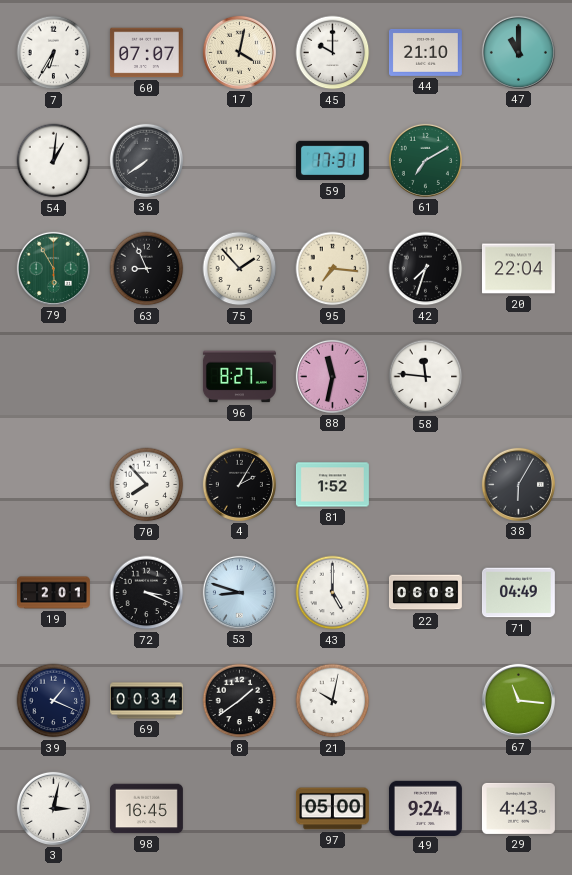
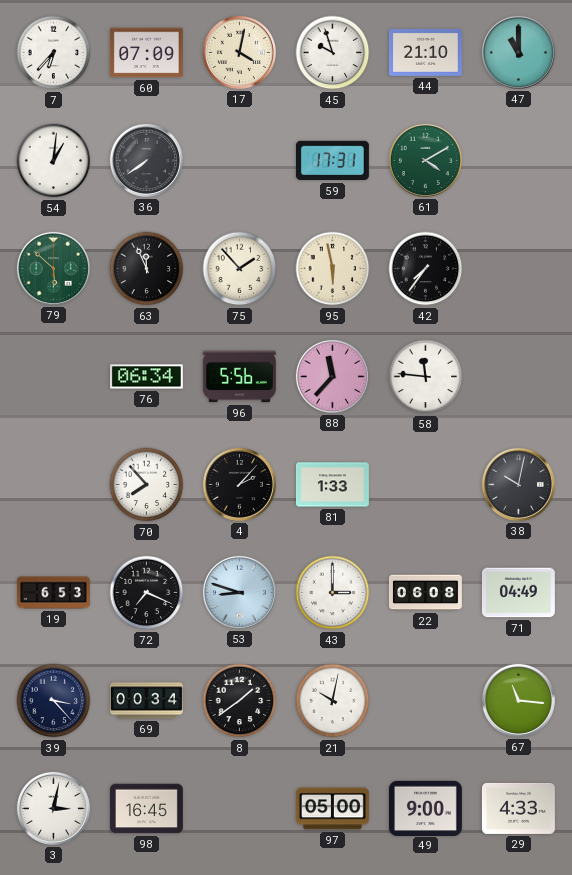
7: 6:35 -> 6:37
60: 07:07 -> 07:09
45: 10:00 -> 9:57
61: 7:10 -> 4:10
79: 5:55 -> 5:52
63: 8:56 -> 11:56
95: 7:16 -> 5:58
42: 7:33 -> 7:36
20: 22:04 -> none
76: none -> 06:34
96: 8:27 -> 5:56
88: 11:32 -> 11:37
4: 2:05 -> 2:07
81: 1:52 -> 1:33
38: 6:05 -> 10:02
19: 2:01 -> 6:53
72: 3:19 -> 7:19
43: 5:00 -> 3:00
39: 1:19 -> 3:23
49: 9:24 -> 9:00
29: 4:43 -> 4:33
